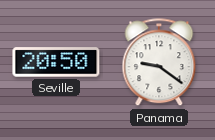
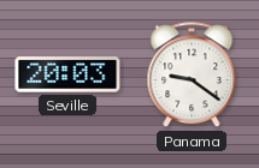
Seville: 20:50 -> 20:03
